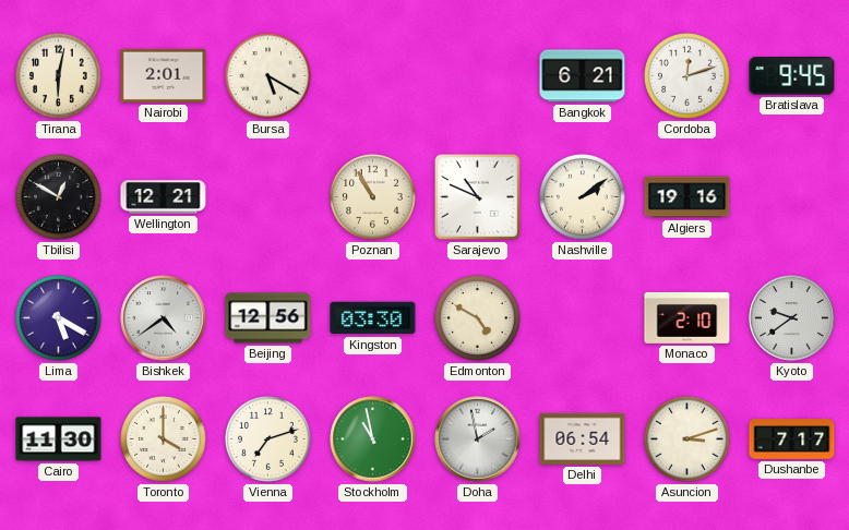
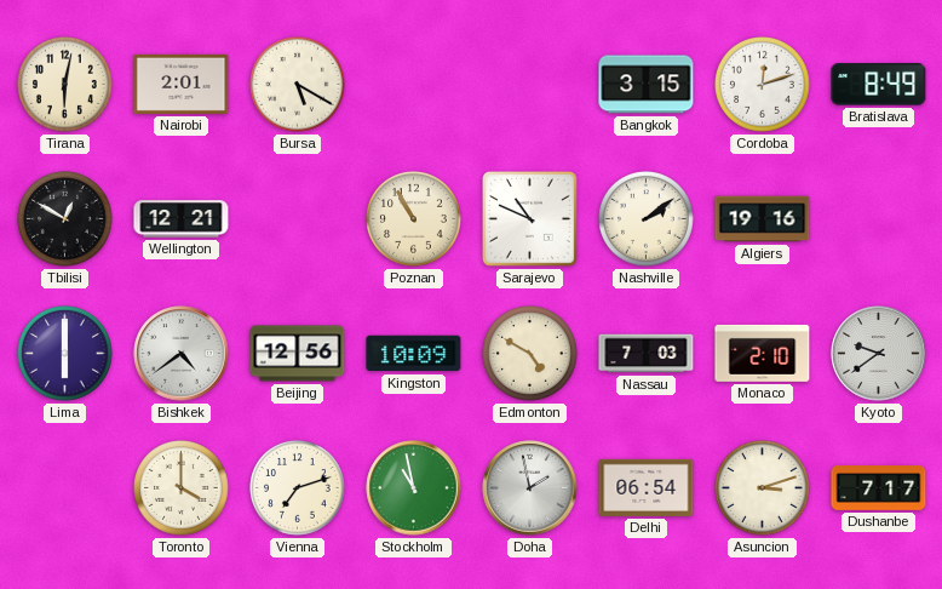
Bangkok: 6:21 -> 3:15
Bratislava: 9:45 -> 8:49
Lima: 5:20 -> 6:00
Kingston: 03:30 -> 10:09
Nassau: none -> 7:03
Cairo: 11:30 -> none
